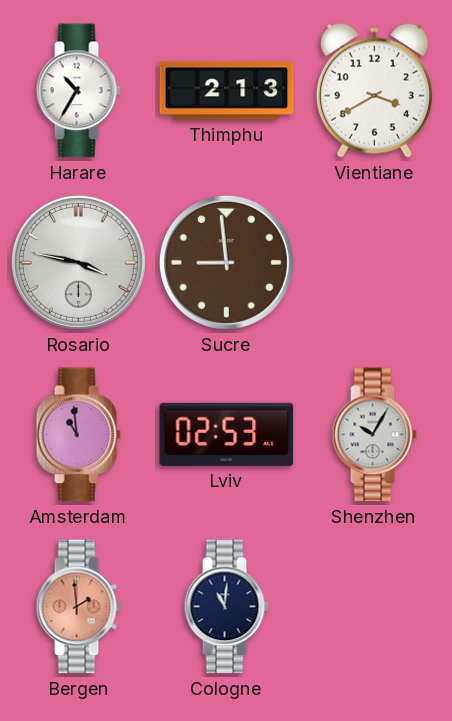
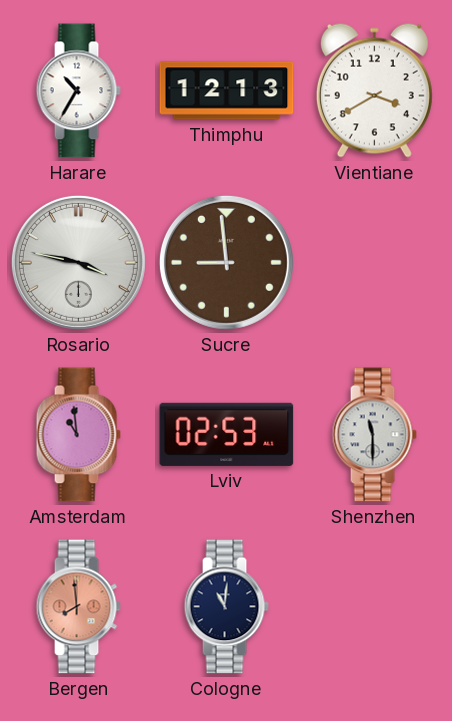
Thimphu: 2:13 -> 12:13
Shenzhen: 10:05 -> 11:30
Bergen: 1:59 -> 7:59
